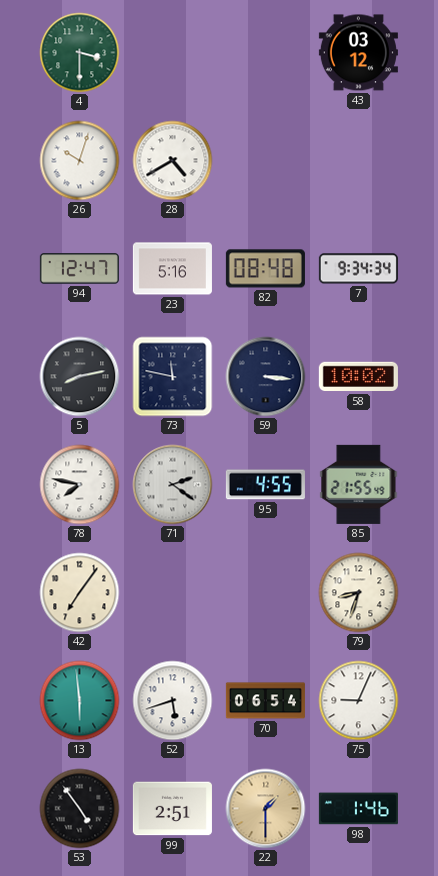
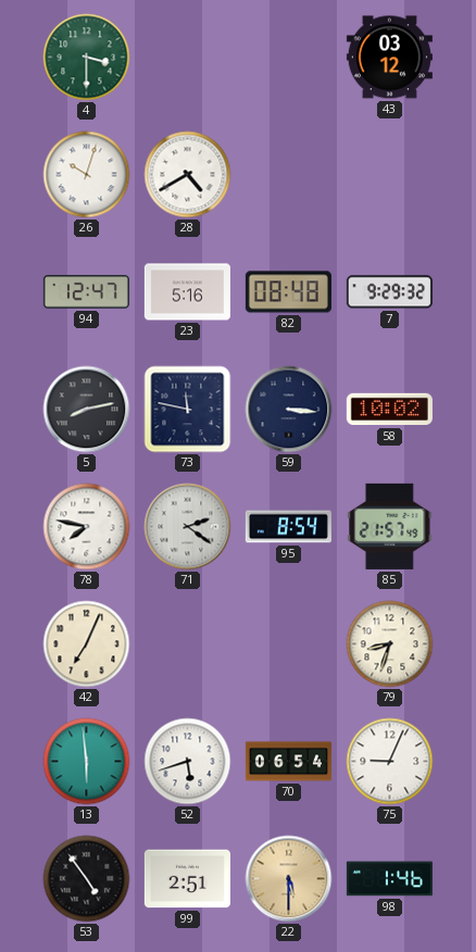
7: 9:34 -> 9:29
95: 4:55 -> 8:54
85: 21:55 -> 21:57
42: 7:06 -> 7:04
22: 1:30 -> 5:30
